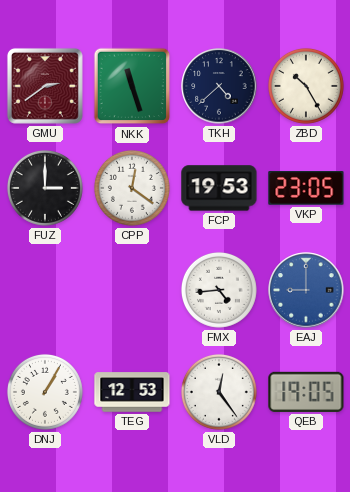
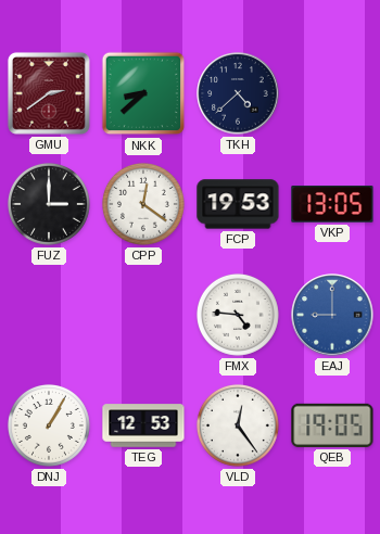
NKK: 11:27 -> 8:38
ZBD: 10:25 -> none
VKP: 23:05 -> 13:05
FMX: 4:44 -> 4:46
